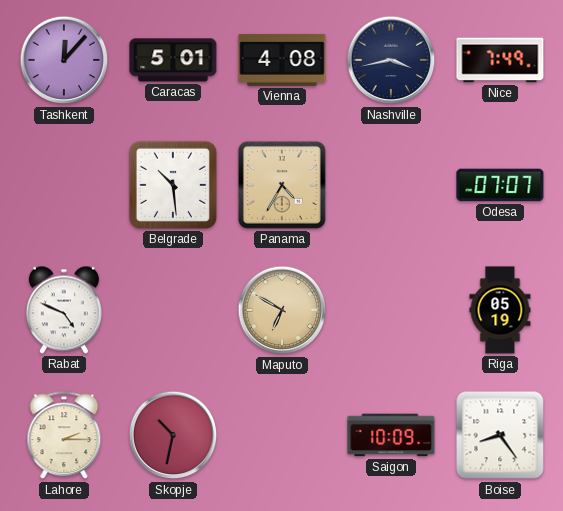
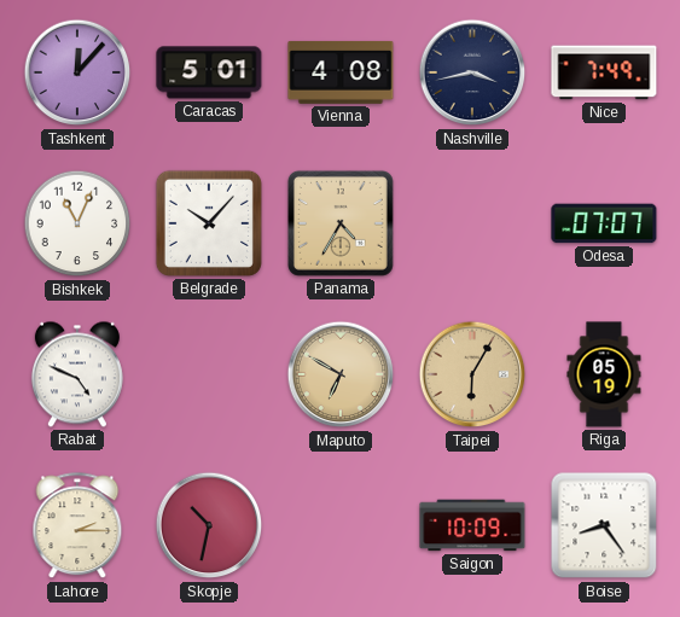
Bishkek: none -> 11:04
Belgrade: 10:29 -> 10:07
Taipei: none -> 6:05
